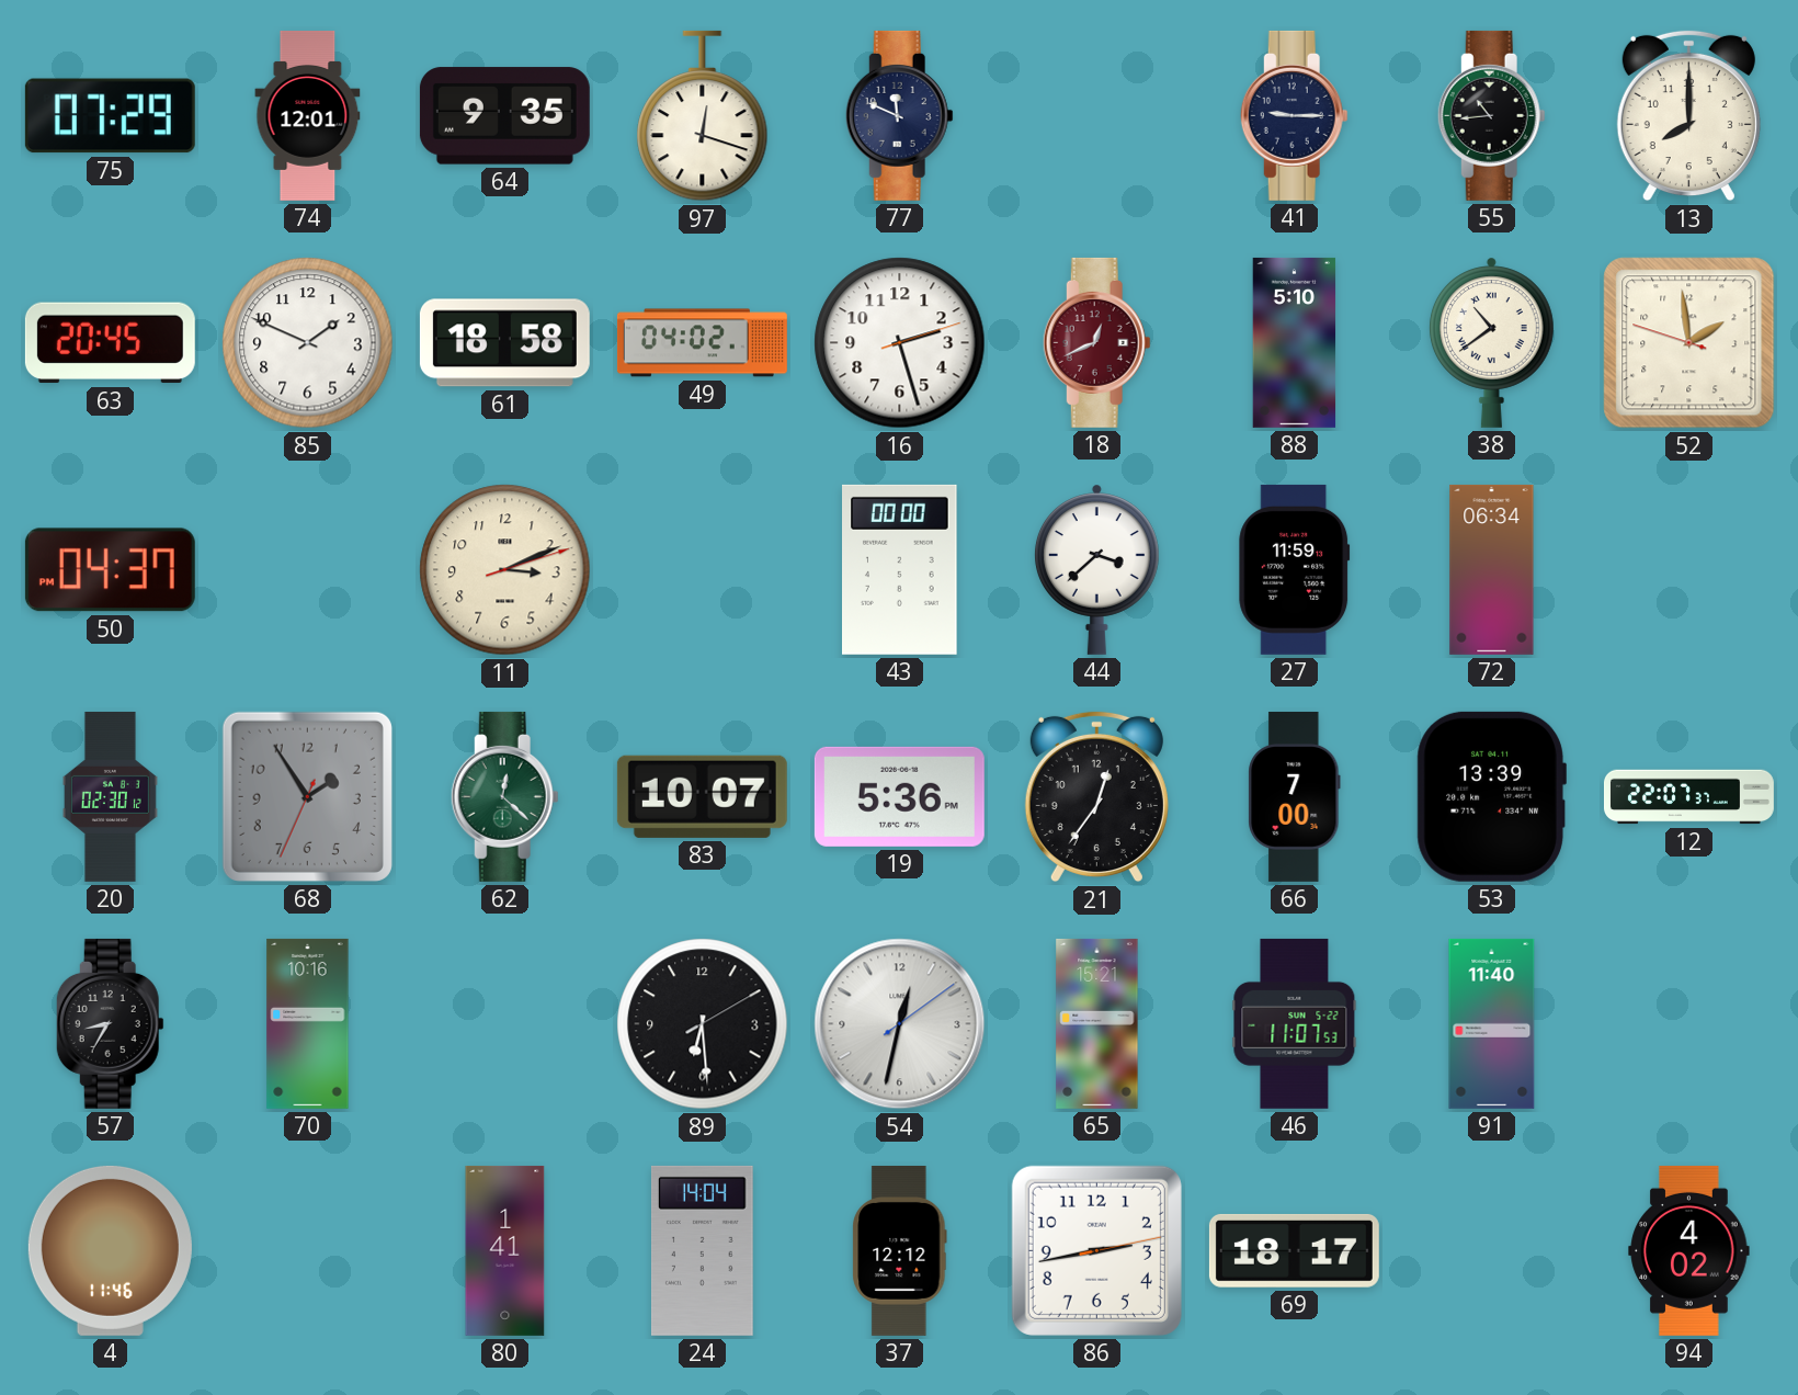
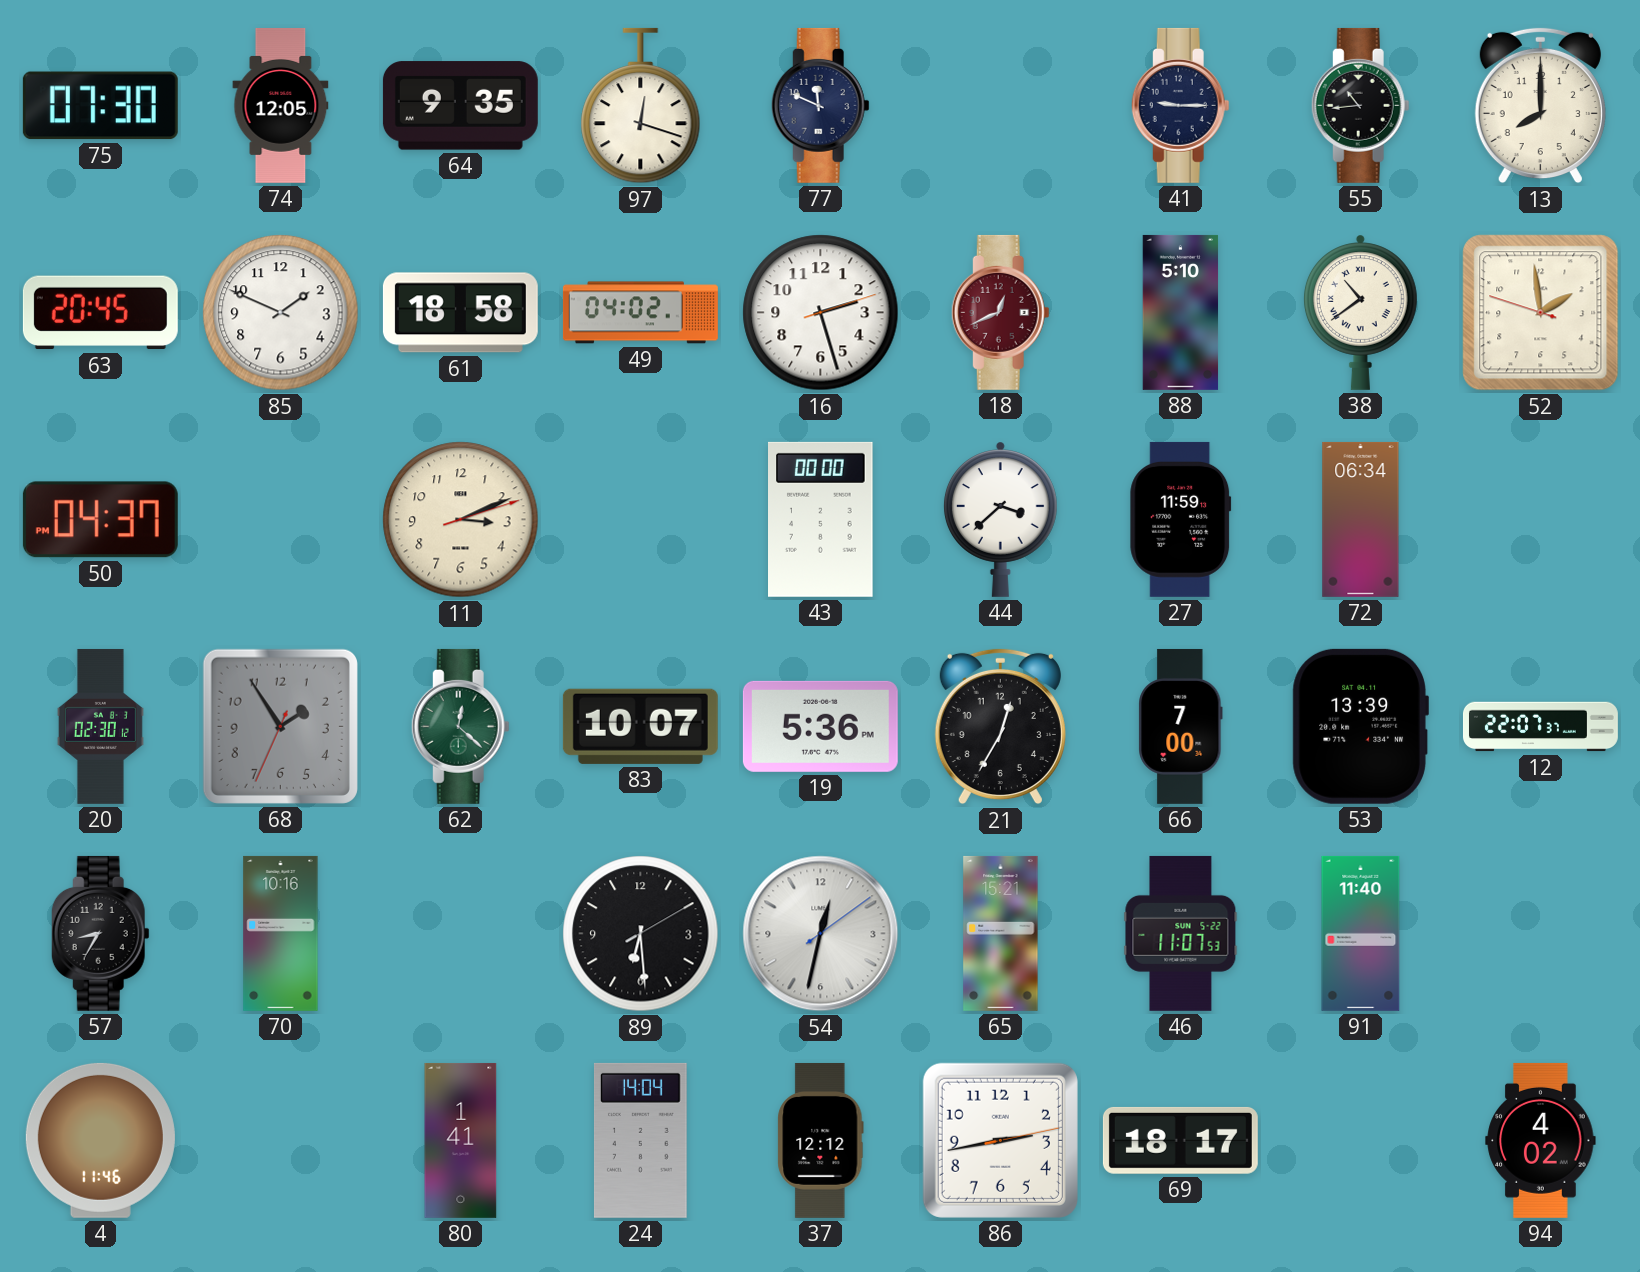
75: 07:29 -> 07:30
74: 12:01 -> 12:05
21: 12:36 -> 12:35
